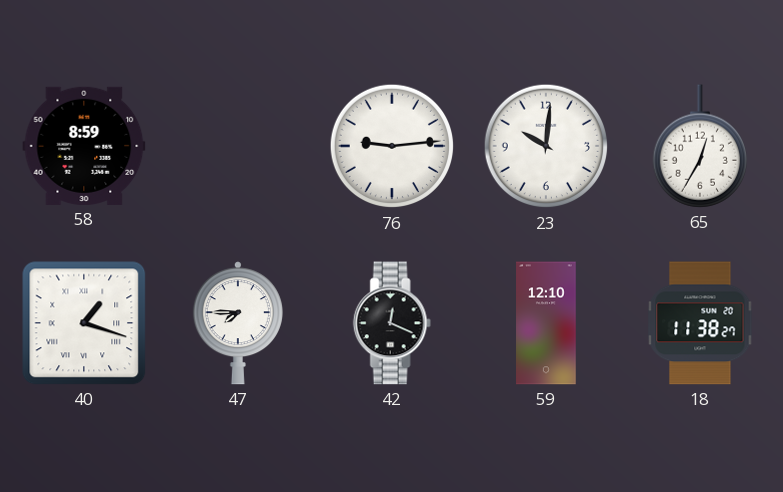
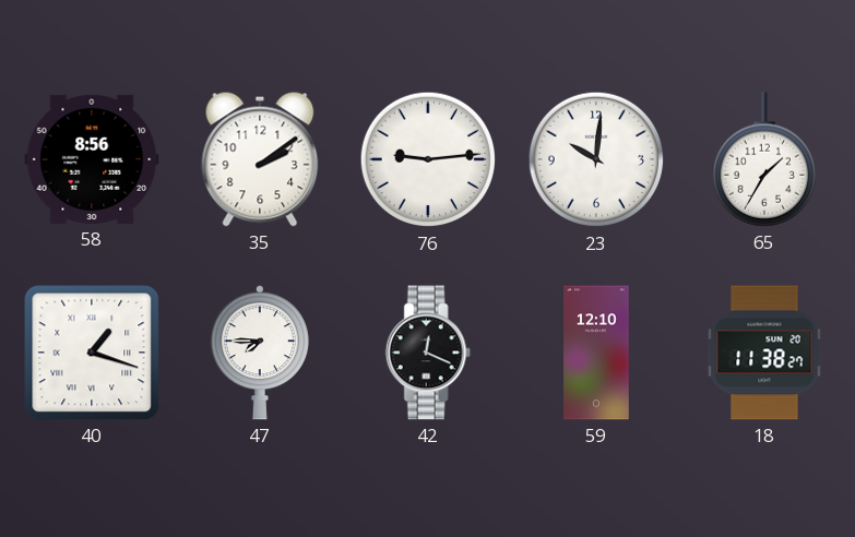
58: 8:59 -> 8:56
35: none -> 2:09
65: 12:35 -> 1:35
